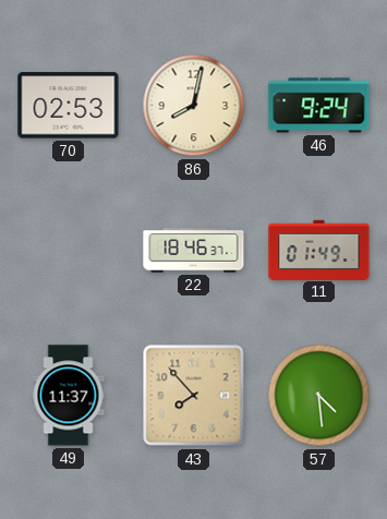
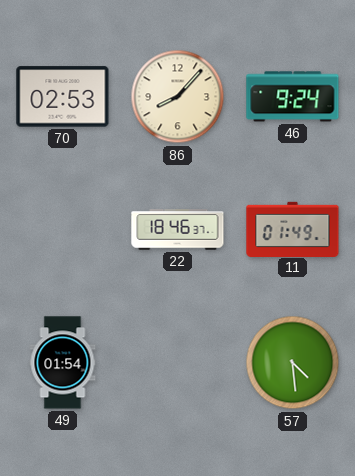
86: 8:02 -> 8:07
49: 11:37 -> 01:54
43: 7:53 -> none
